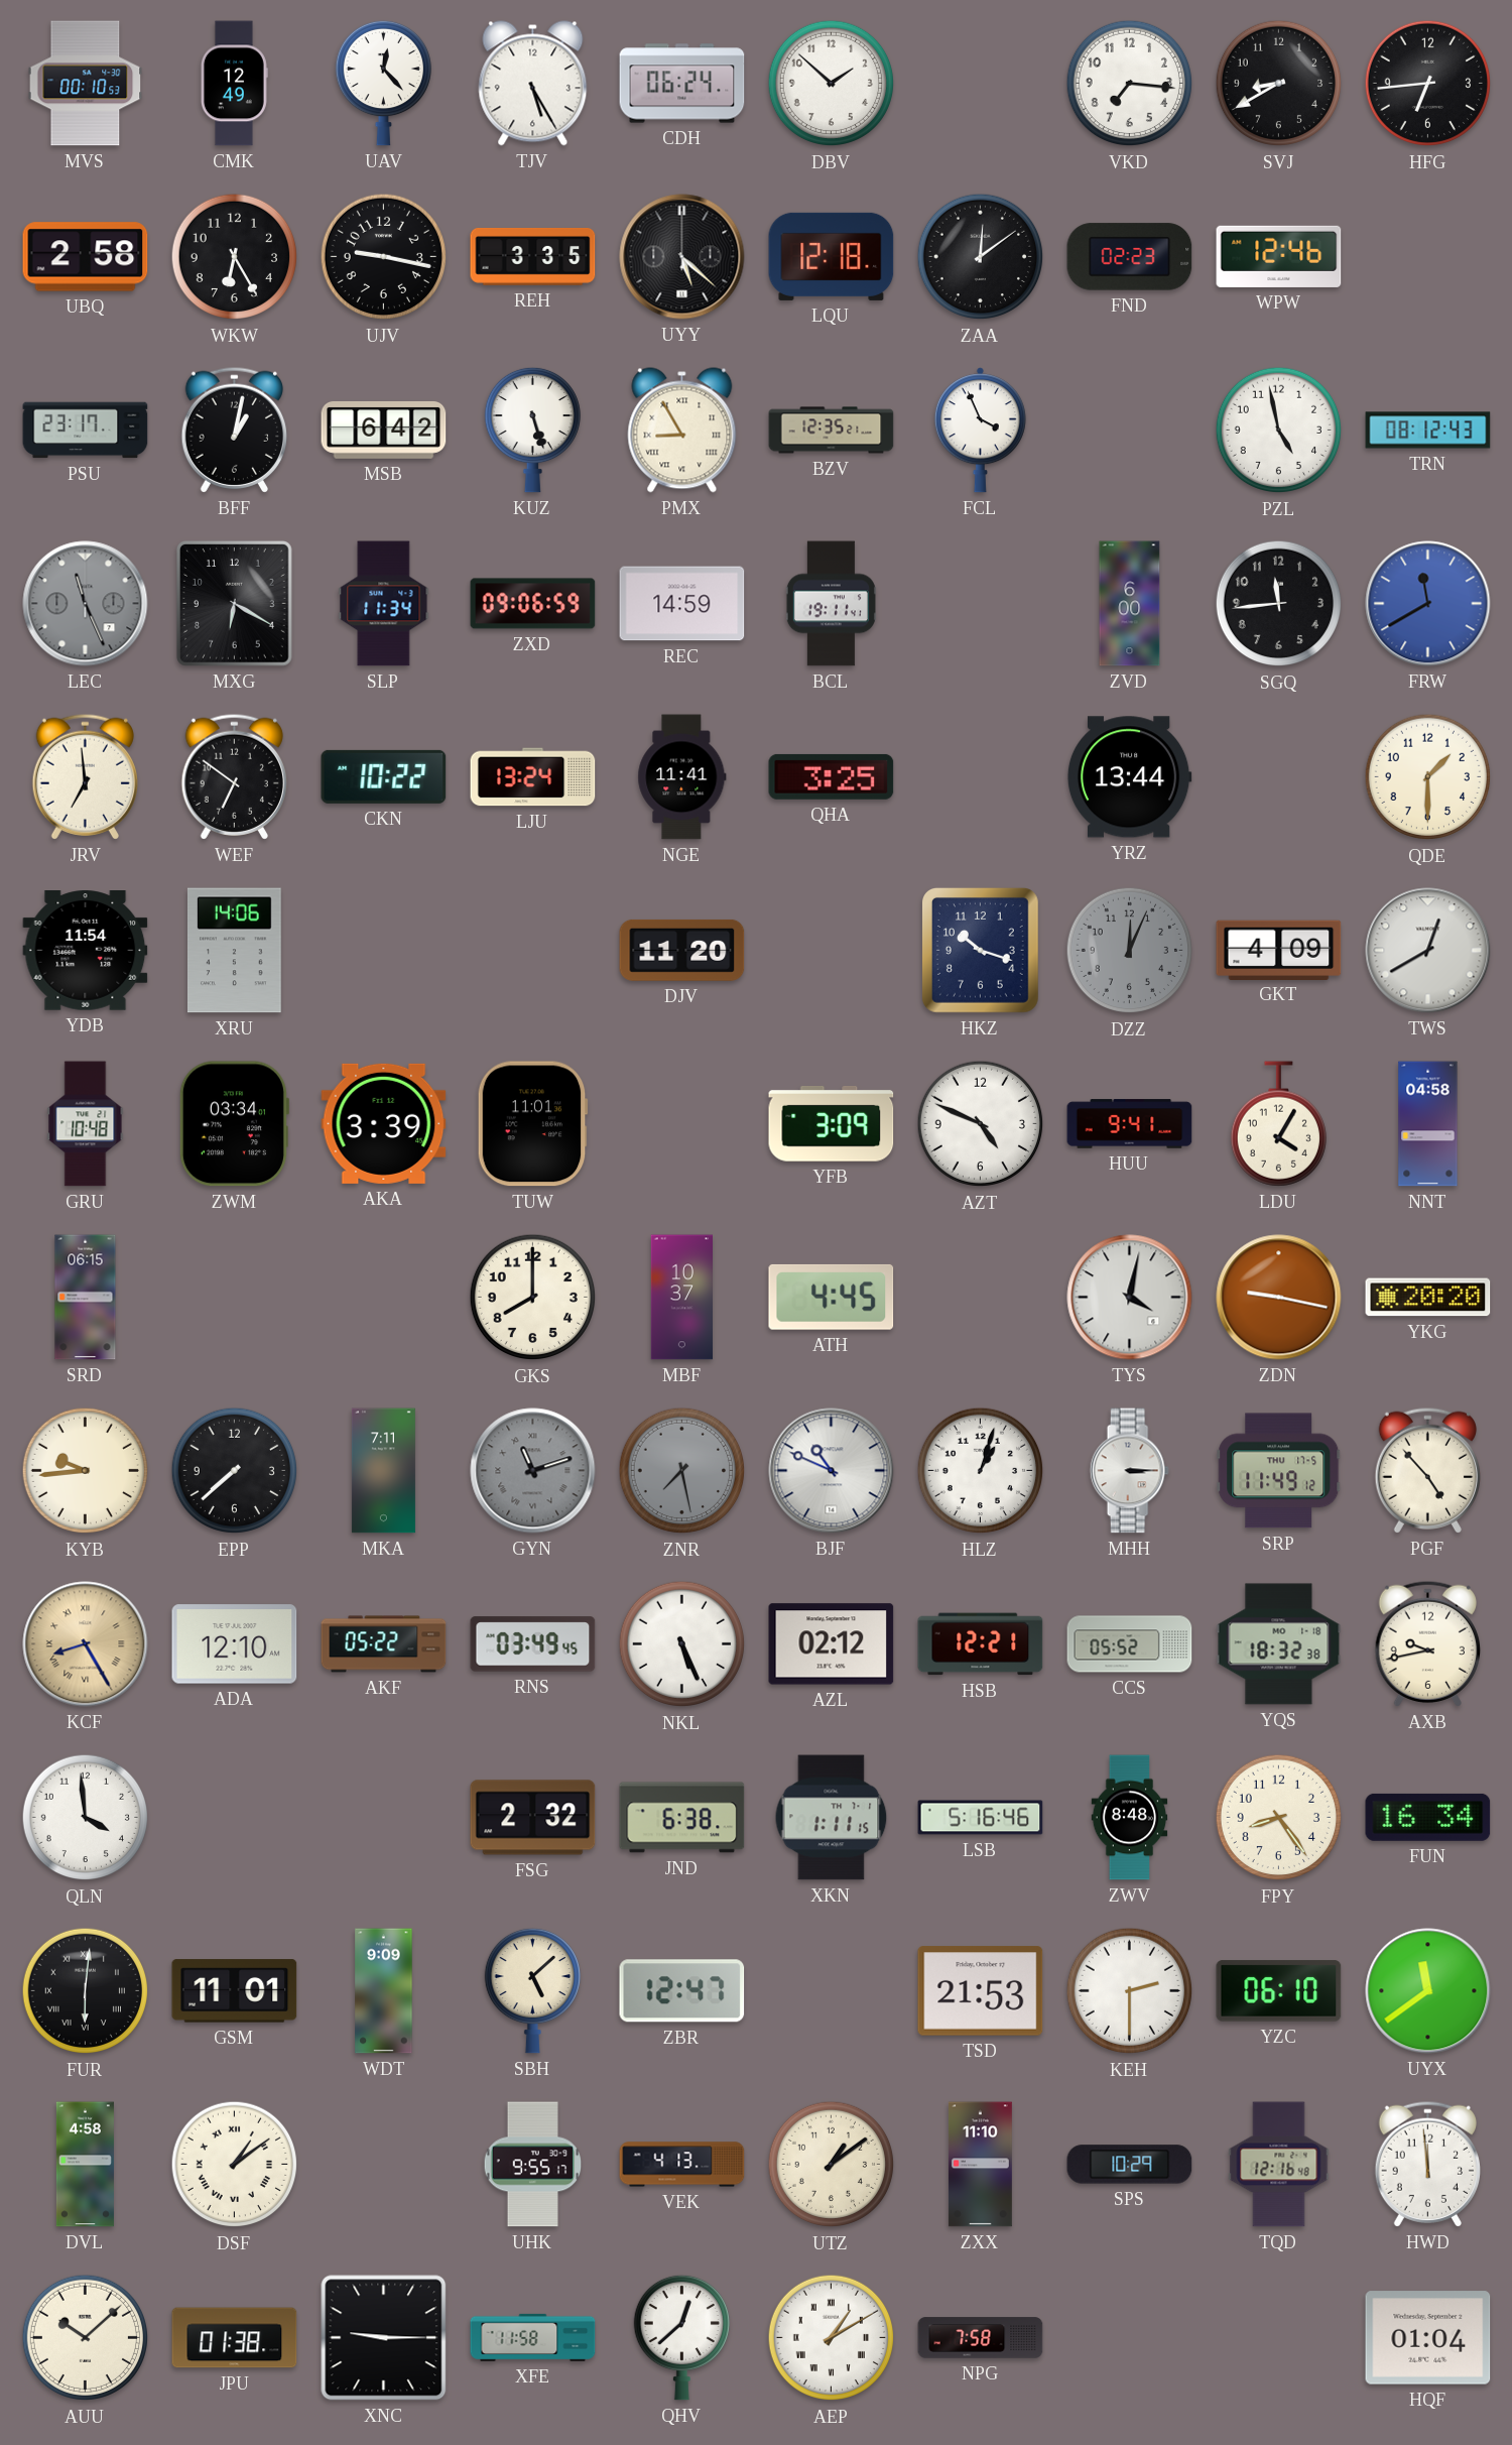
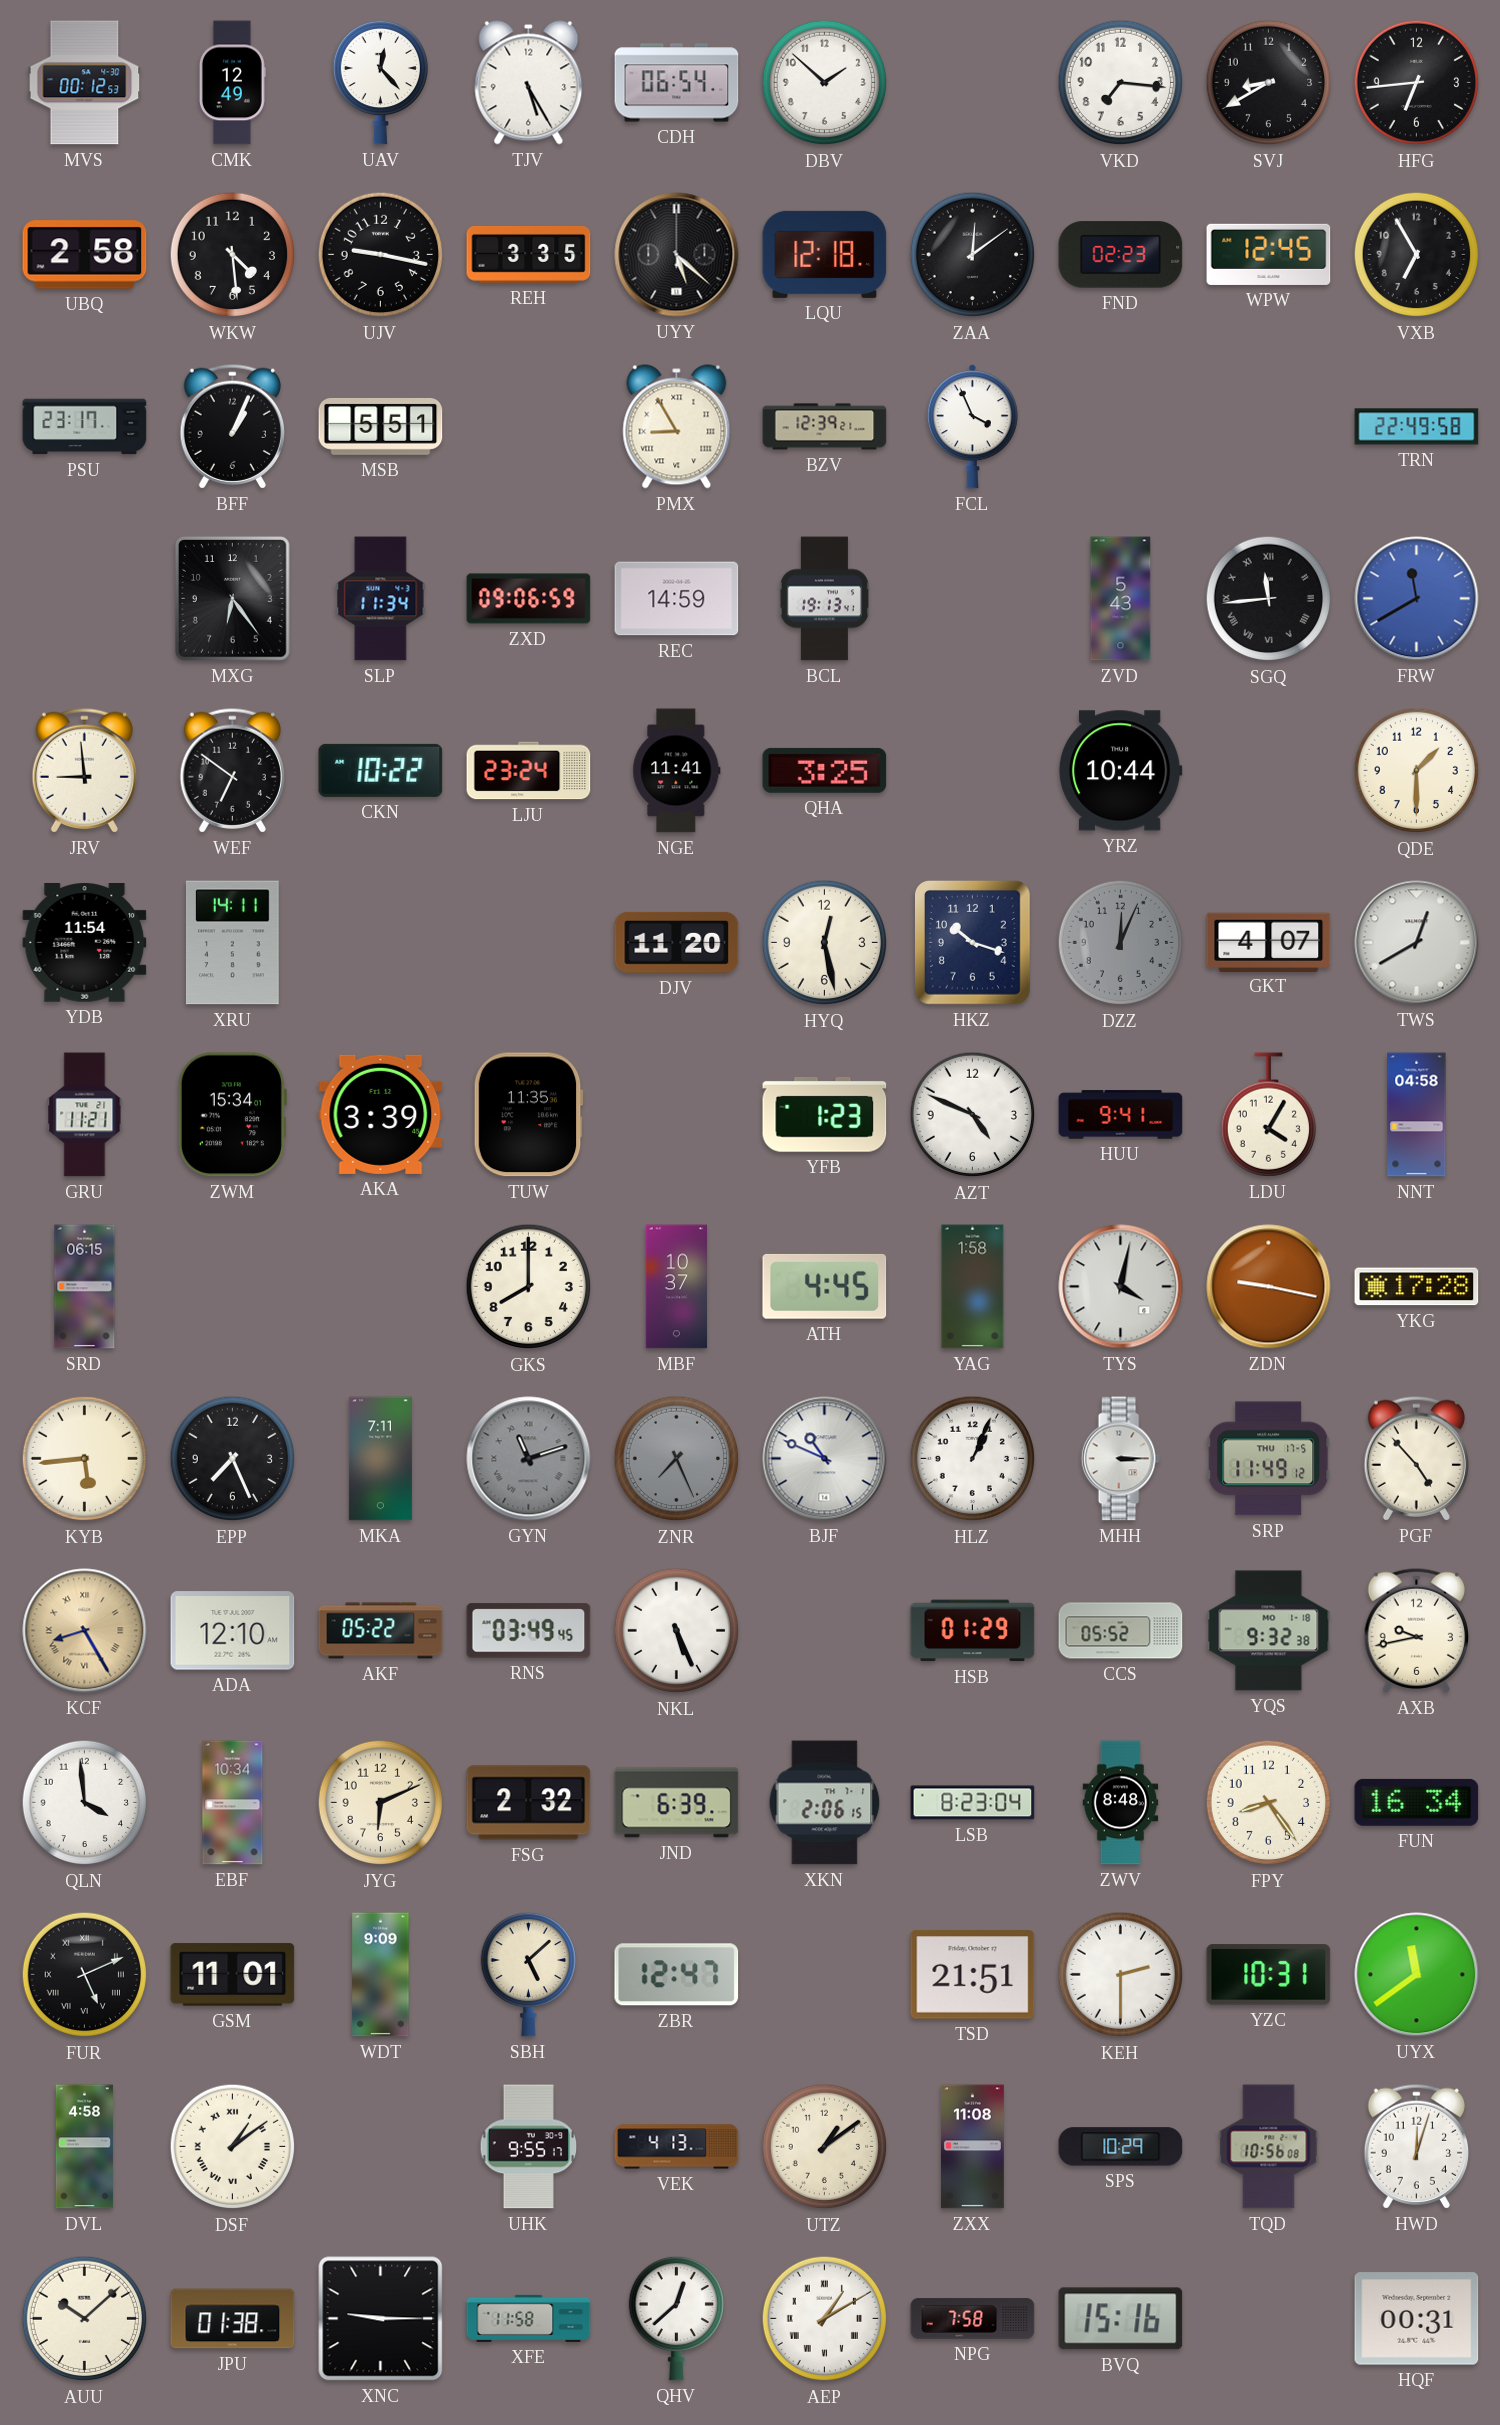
MVS: 00:10 -> 00:12
CDH: 06:24 -> 06:54
WKW: 6:25 -> 4:29
WPW: 12:46 -> 12:45
VXB: none -> 6:55
BFF: 1:02 -> 1:04
MSB: 6:42 -> 5:51
KUZ: 5:27 -> none
BZV: 12:35 -> 12:39
PZL: 4:58 -> none
TRN: 08:12 -> 22:49
LEC: 11:26 -> none
MXG: 6:20 -> 6:24
BCL: 19:11 -> 19:13
ZVD: 6:00 -> 5:43
SGQ numerals: Arabic -> Roman
JRV: 6:59 -> 8:59
LJU: 13:24 -> 23:24
YRZ: 13:44 -> 10:44
XRU: 14:06 -> 14:11
HYQ: none -> 12:28
GKT: 4:09 -> 4:07
GRU: 10:48 -> 11:21
ZWM: 03:34 -> 15:34
TUW: 11:01 -> 11:35
YFB: 3:09 -> 1:23
YAG: none -> 1:58
YKG: 20:20 -> 17:28
KYB: 9:44 -> 5:44
EPP: 7:38 -> 7:26
ZNR: 7:28 -> 7:26
HLZ: 1:03 -> 1:04
AZL: 02:12 -> none
HSB: 12:21 -> 01:29
YQS: 18:32 -> 9:32
EBF: none -> 10:34
JYG: none -> 6:11
JND: 6:38 -> 6:39
XKN: 1:11 -> 2:06
LSB: 5:16 -> 8:23
FUR: 6:01 -> 5:11
TSD: 21:53 -> 21:51
YZC: 06:10 -> 10:31
ZXX: 11:10 -> 11:08
TQD: 12:16 -> 10:56
HWD: 11:59 -> 12:03
BVQ: none -> 15:16
HQF: 01:04 -> 00:31
